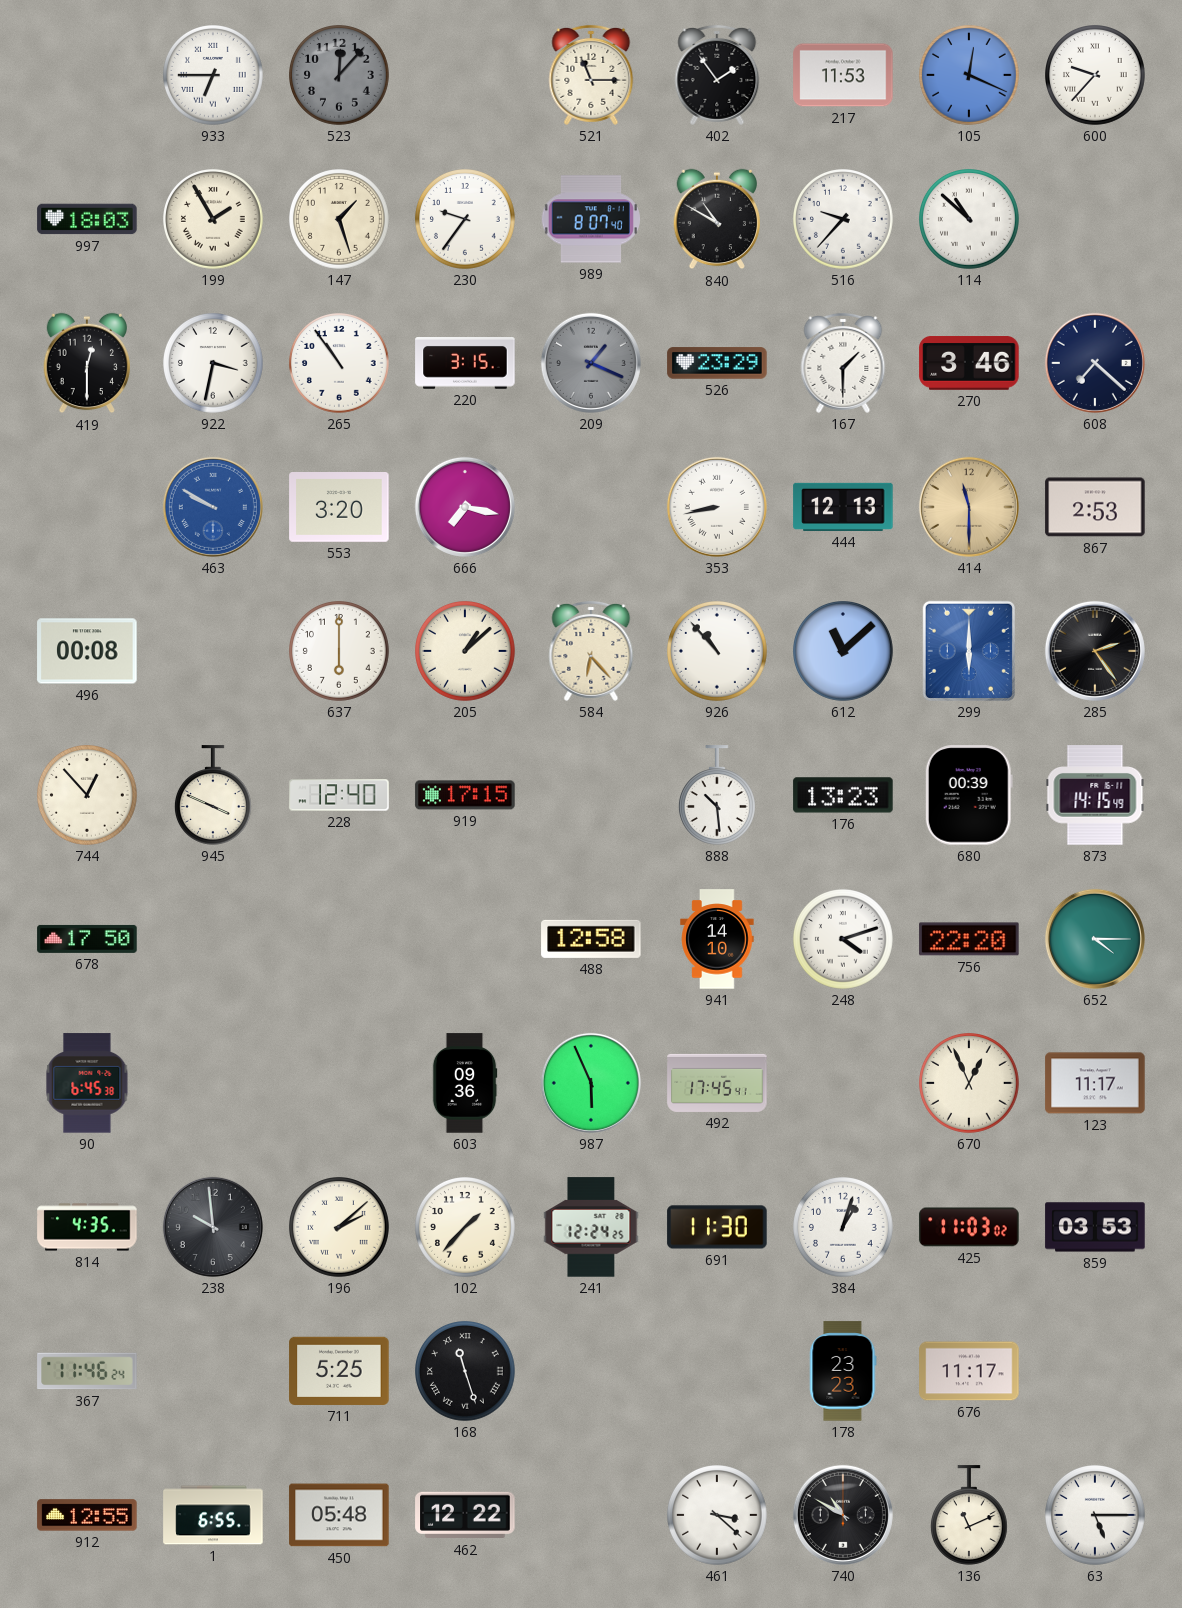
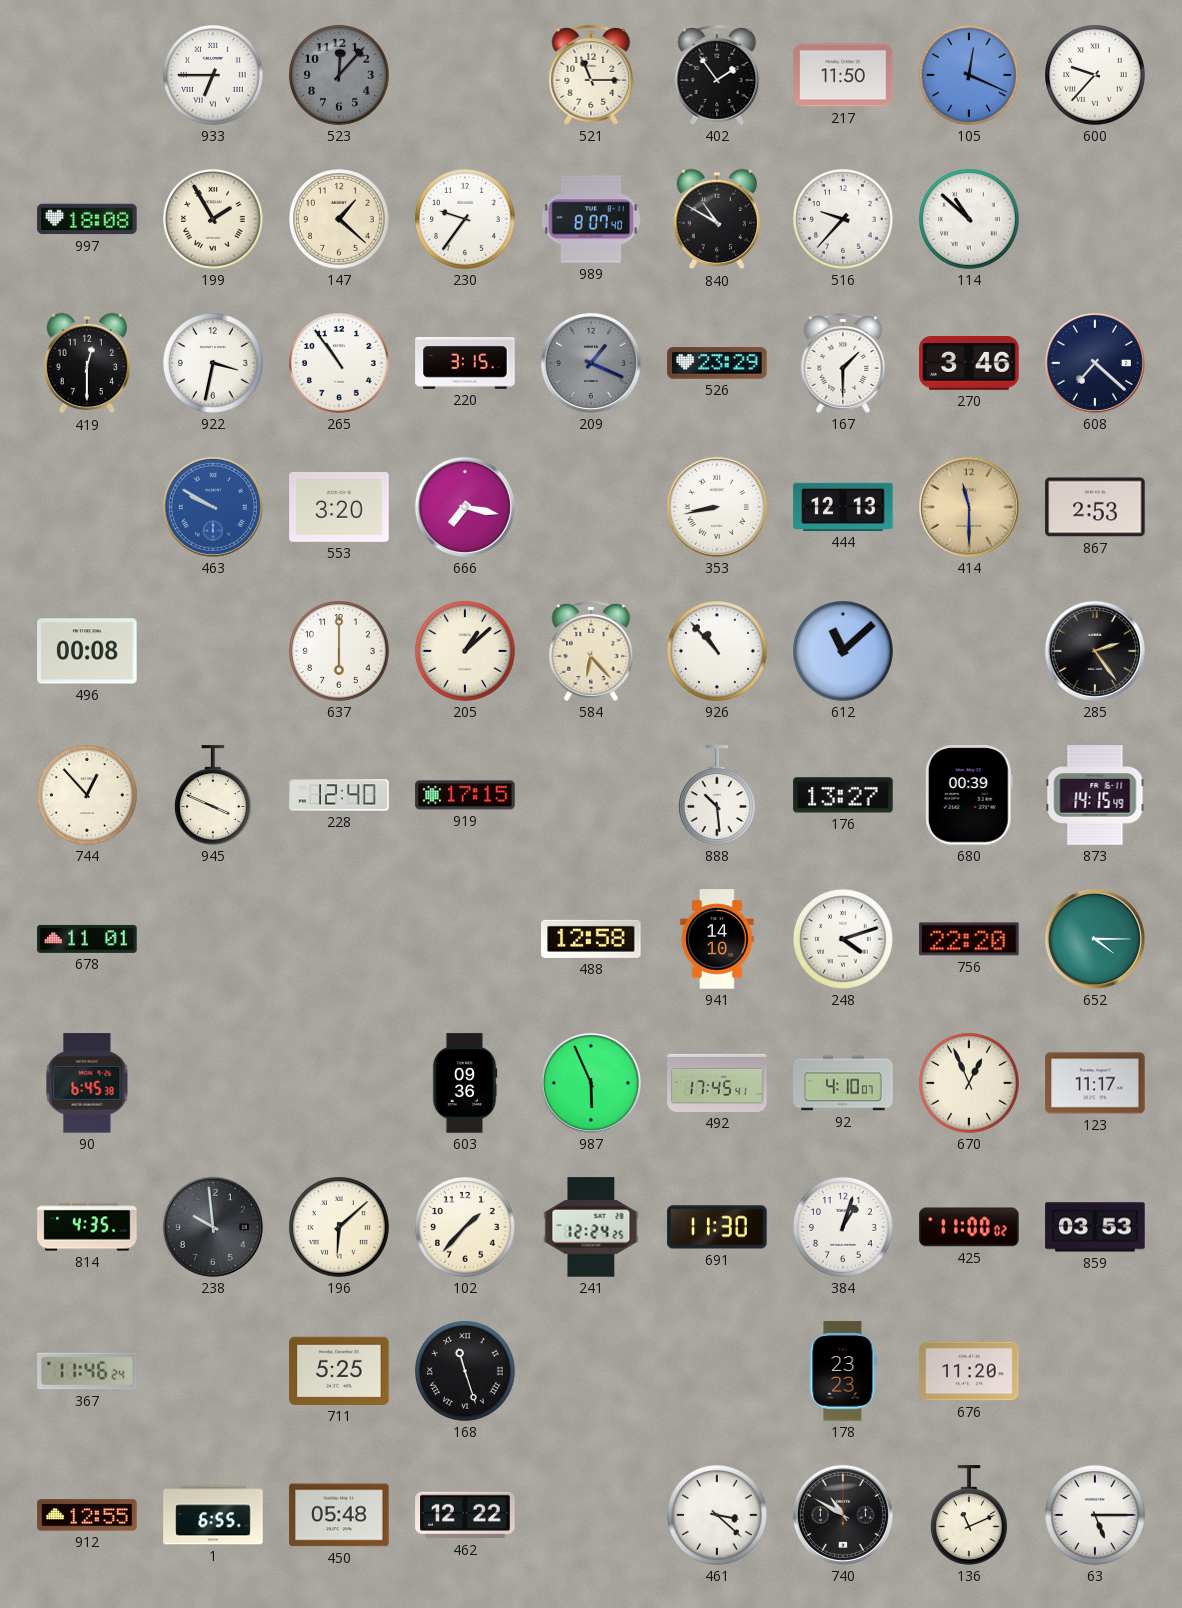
217: 11:53 -> 11:50
997: 18:03 -> 18:08
147: 1:27 -> 1:22
299: 6:00 -> none
176: 13:23 -> 13:27
678: 17:50 -> 11:01
92: none -> 4:10
196: 2:08 -> 6:08
425: 11:03 -> 11:00
676: 11:17 -> 11:20
